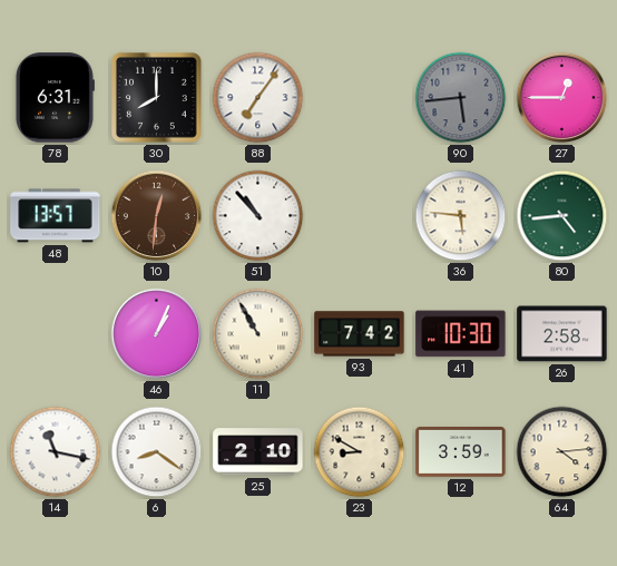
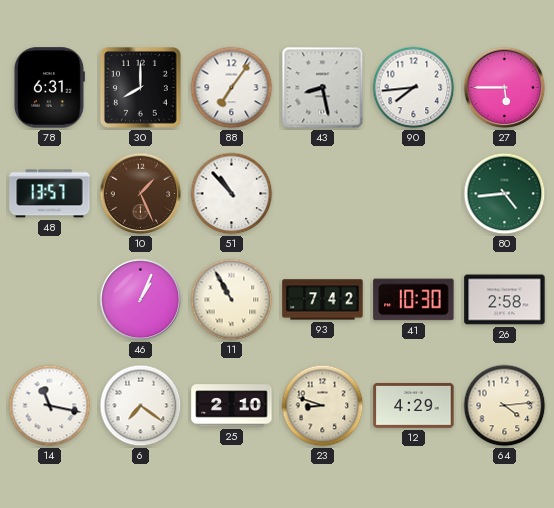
43: none -> 8:28
90: 5:44 -> 7:44
90 dial: grey -> white
27: 12:45 -> 5:45
10: 12:31 -> 1:26
36: 5:46 -> none
6: 8:21 -> 7:21
23: 8:50 -> 8:48
12: 3:59 -> 4:29
